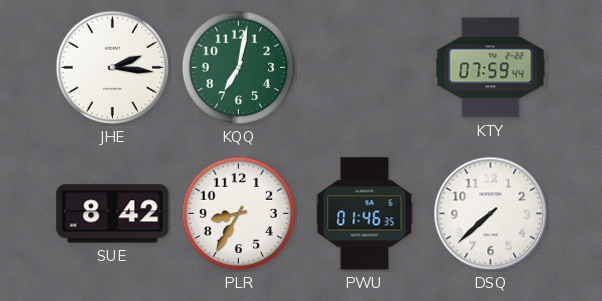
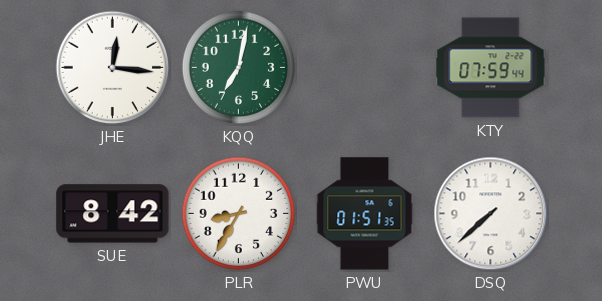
JHE: 2:16 -> 12:16
PWU: 01:46 -> 01:51
